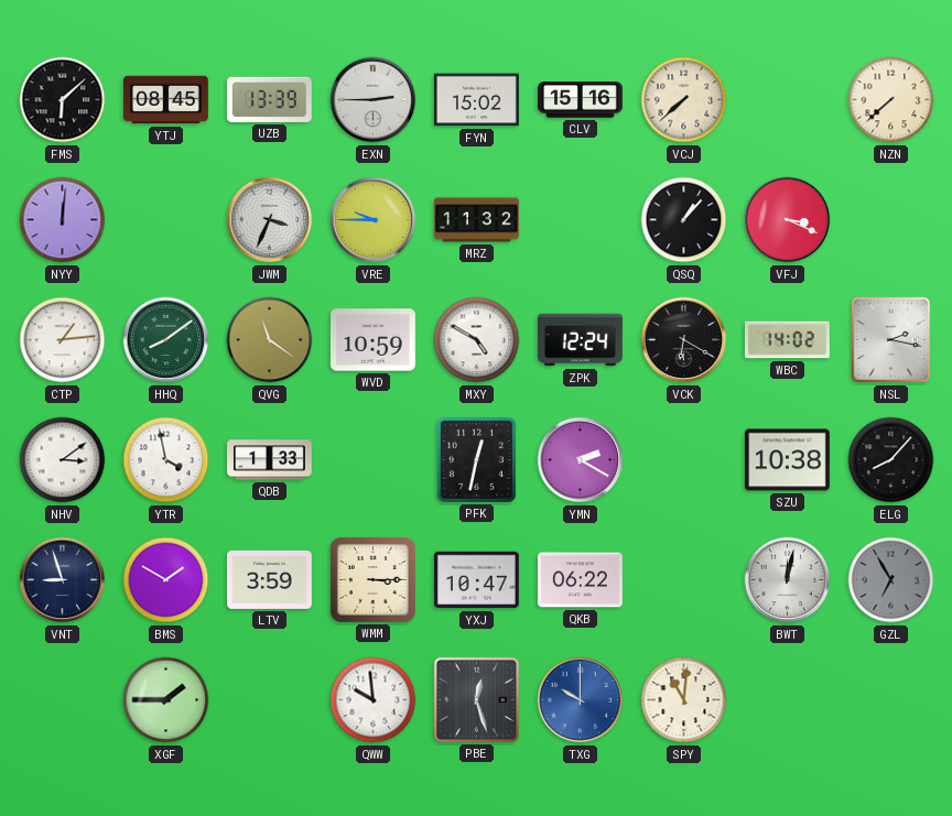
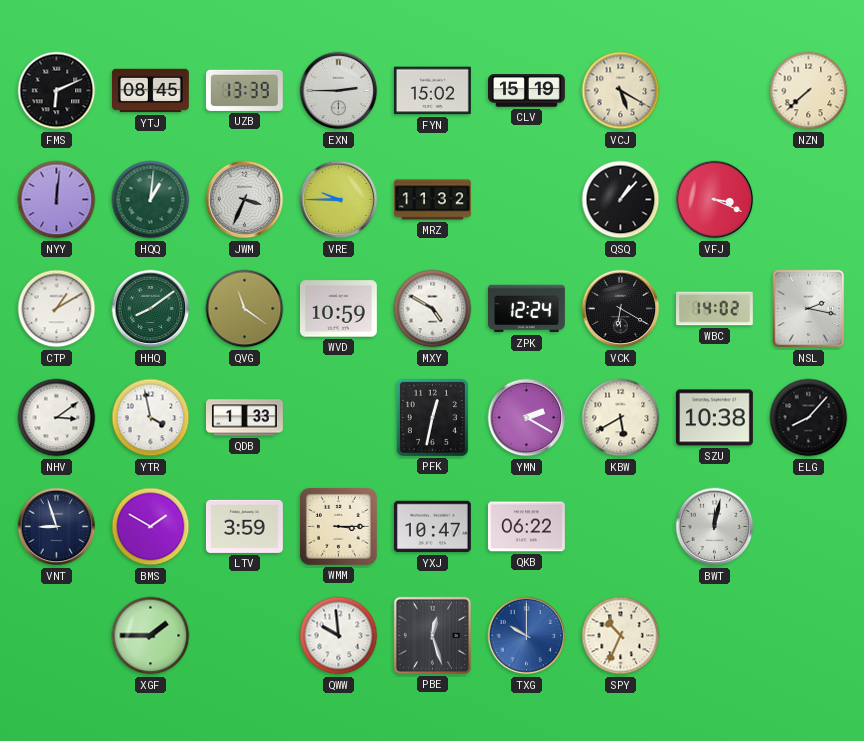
FMS: 6:08 -> 6:11
CLV: 15:16 -> 15:19
VCJ: 7:38 -> 5:20
HQQ: none -> 1:01
CTP: 1:14 -> 1:10
KBW: none -> 5:40
GZL: 6:55 -> none
SPY: 11:01 -> 10:34
